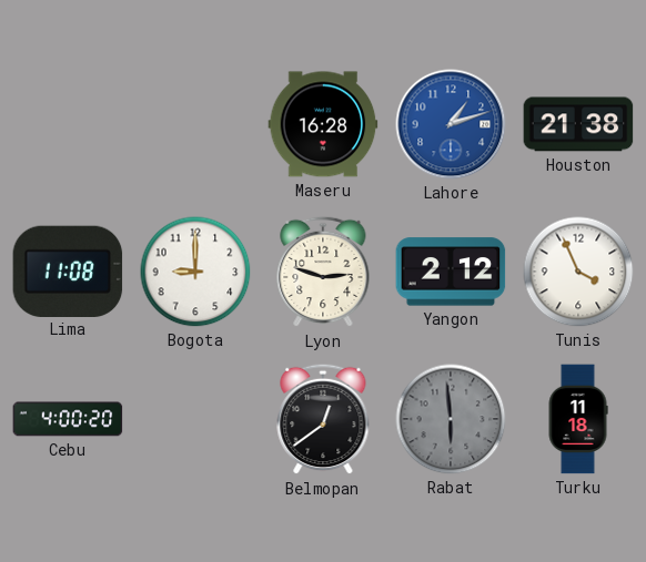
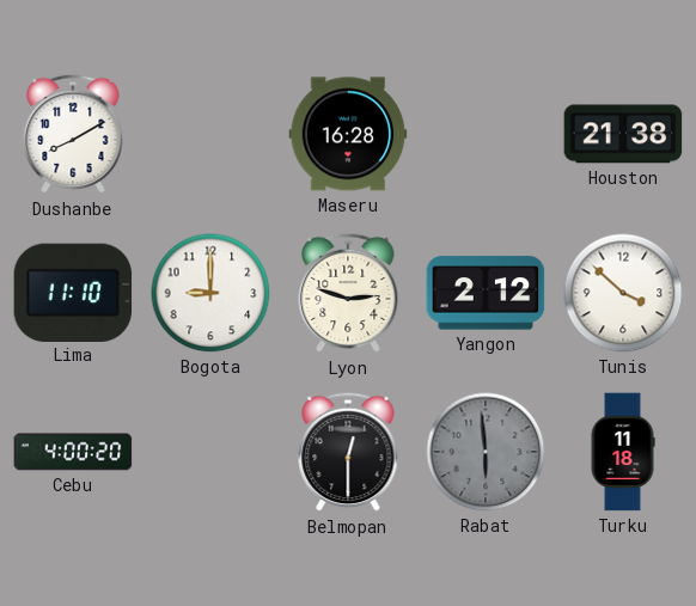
Dushanbe: none -> 8:10
Lahore: 1:12 -> none
Lima: 11:08 -> 11:10
Tunis: 3:56 -> 3:52
Belmopan: 12:39 -> 12:30
